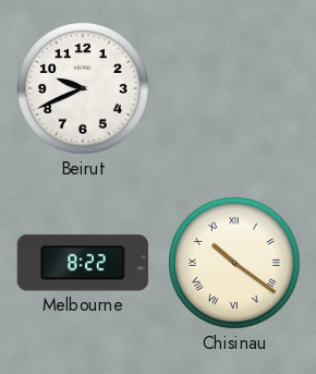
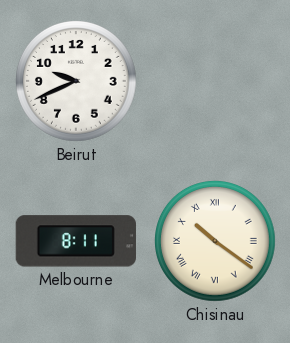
Melbourne: 8:22 -> 8:11
